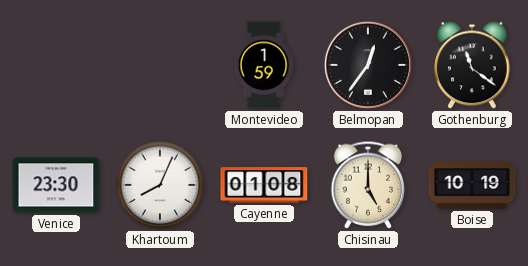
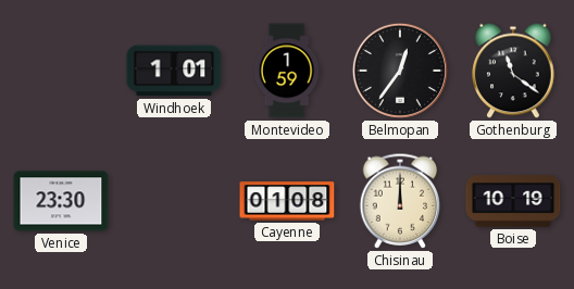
Windhoek: none -> 1:01
Khartoum: 8:04 -> none
Chisinau: 5:00 -> 12:00
